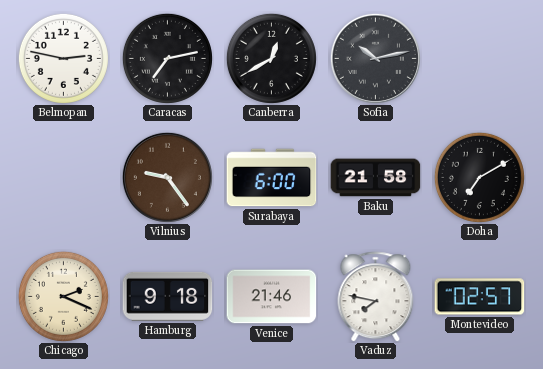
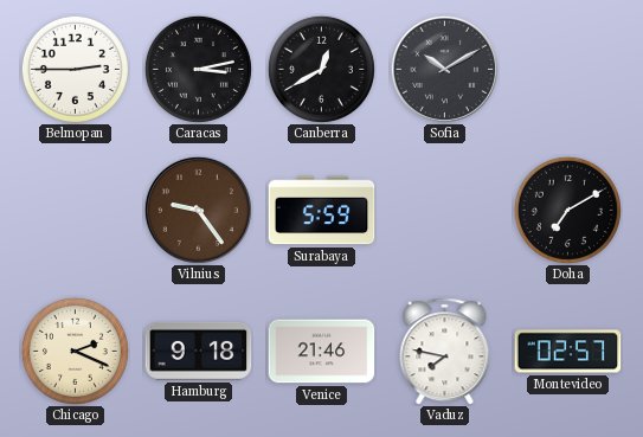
Belmopan: 2:47 -> 2:45
Caracas: 7:13 -> 3:13
Sofia: 10:13 -> 10:10
Surabaya: 6:00 -> 5:59
Baku: 21:58 -> none
